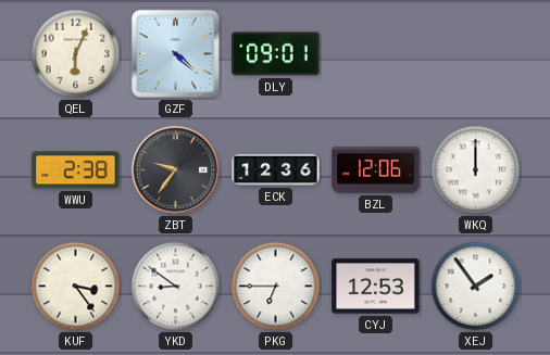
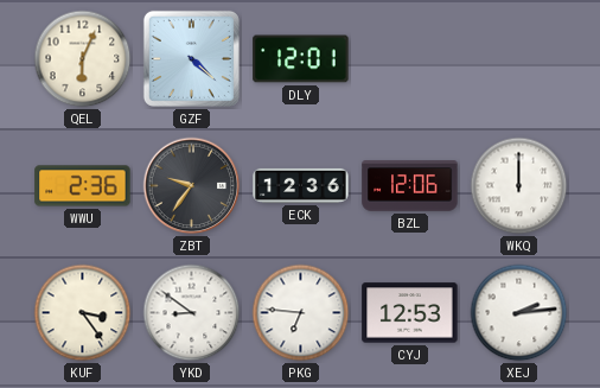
DLY: 09:01 -> 12:01
WWU: 2:38 -> 2:36
PKG: 6:45 -> 6:46
XEJ: 1:54 -> 2:14
